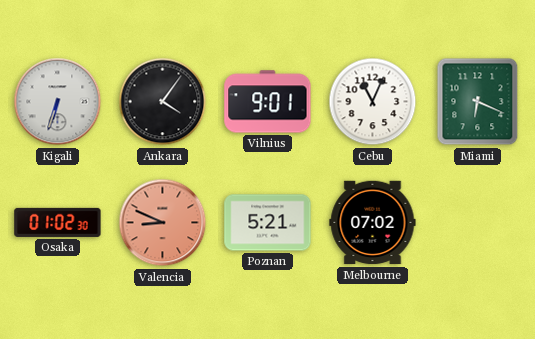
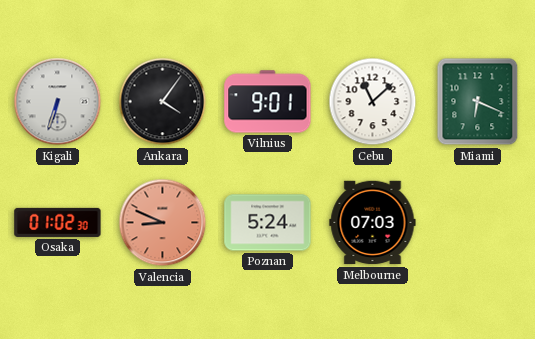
Cebu: 11:04 -> 11:08
Poznan: 5:21 -> 5:24
Melbourne: 07:02 -> 07:03
